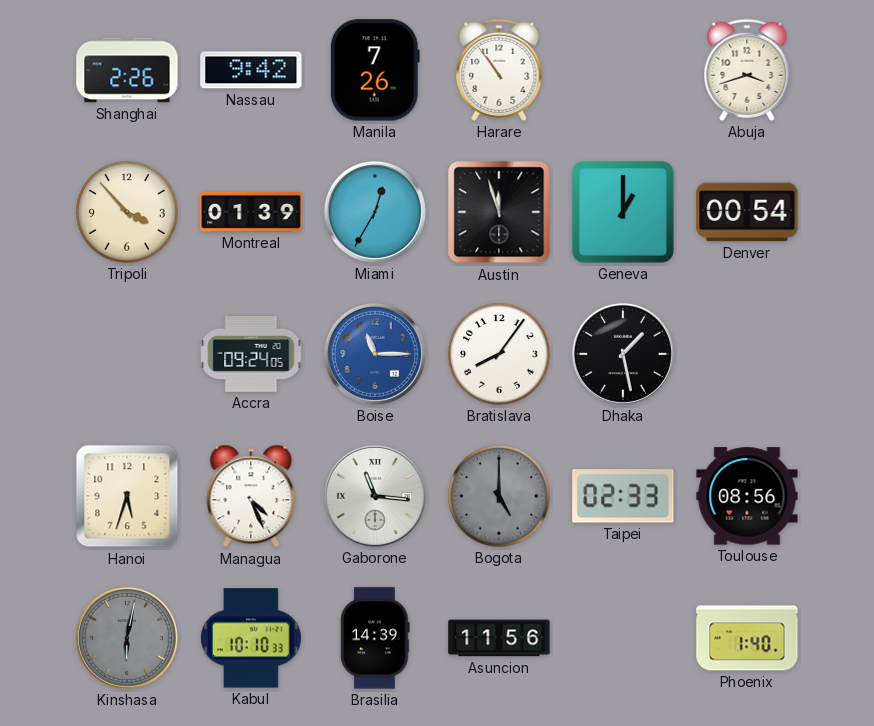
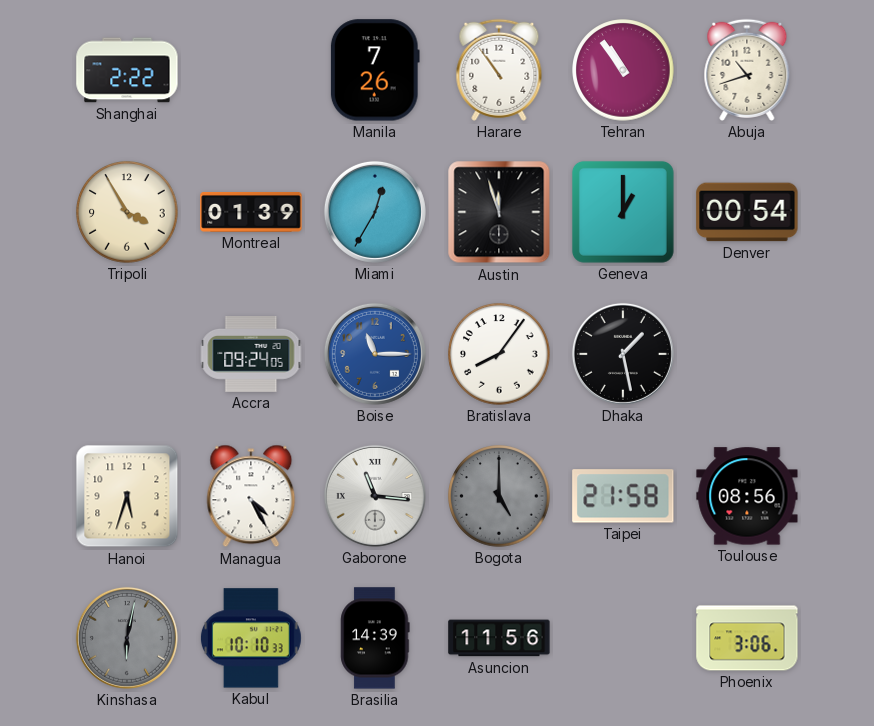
Shanghai: 2:26 -> 2:22
Nassau: 9:42 -> none
Tehran: none -> 10:54
Abuja: 3:42 -> 10:42
Tripoli: 3:53 -> 3:55
Managua: 4:26 -> 4:25
Taipei: 02:33 -> 21:58
Phoenix: 1:40 -> 3:06
